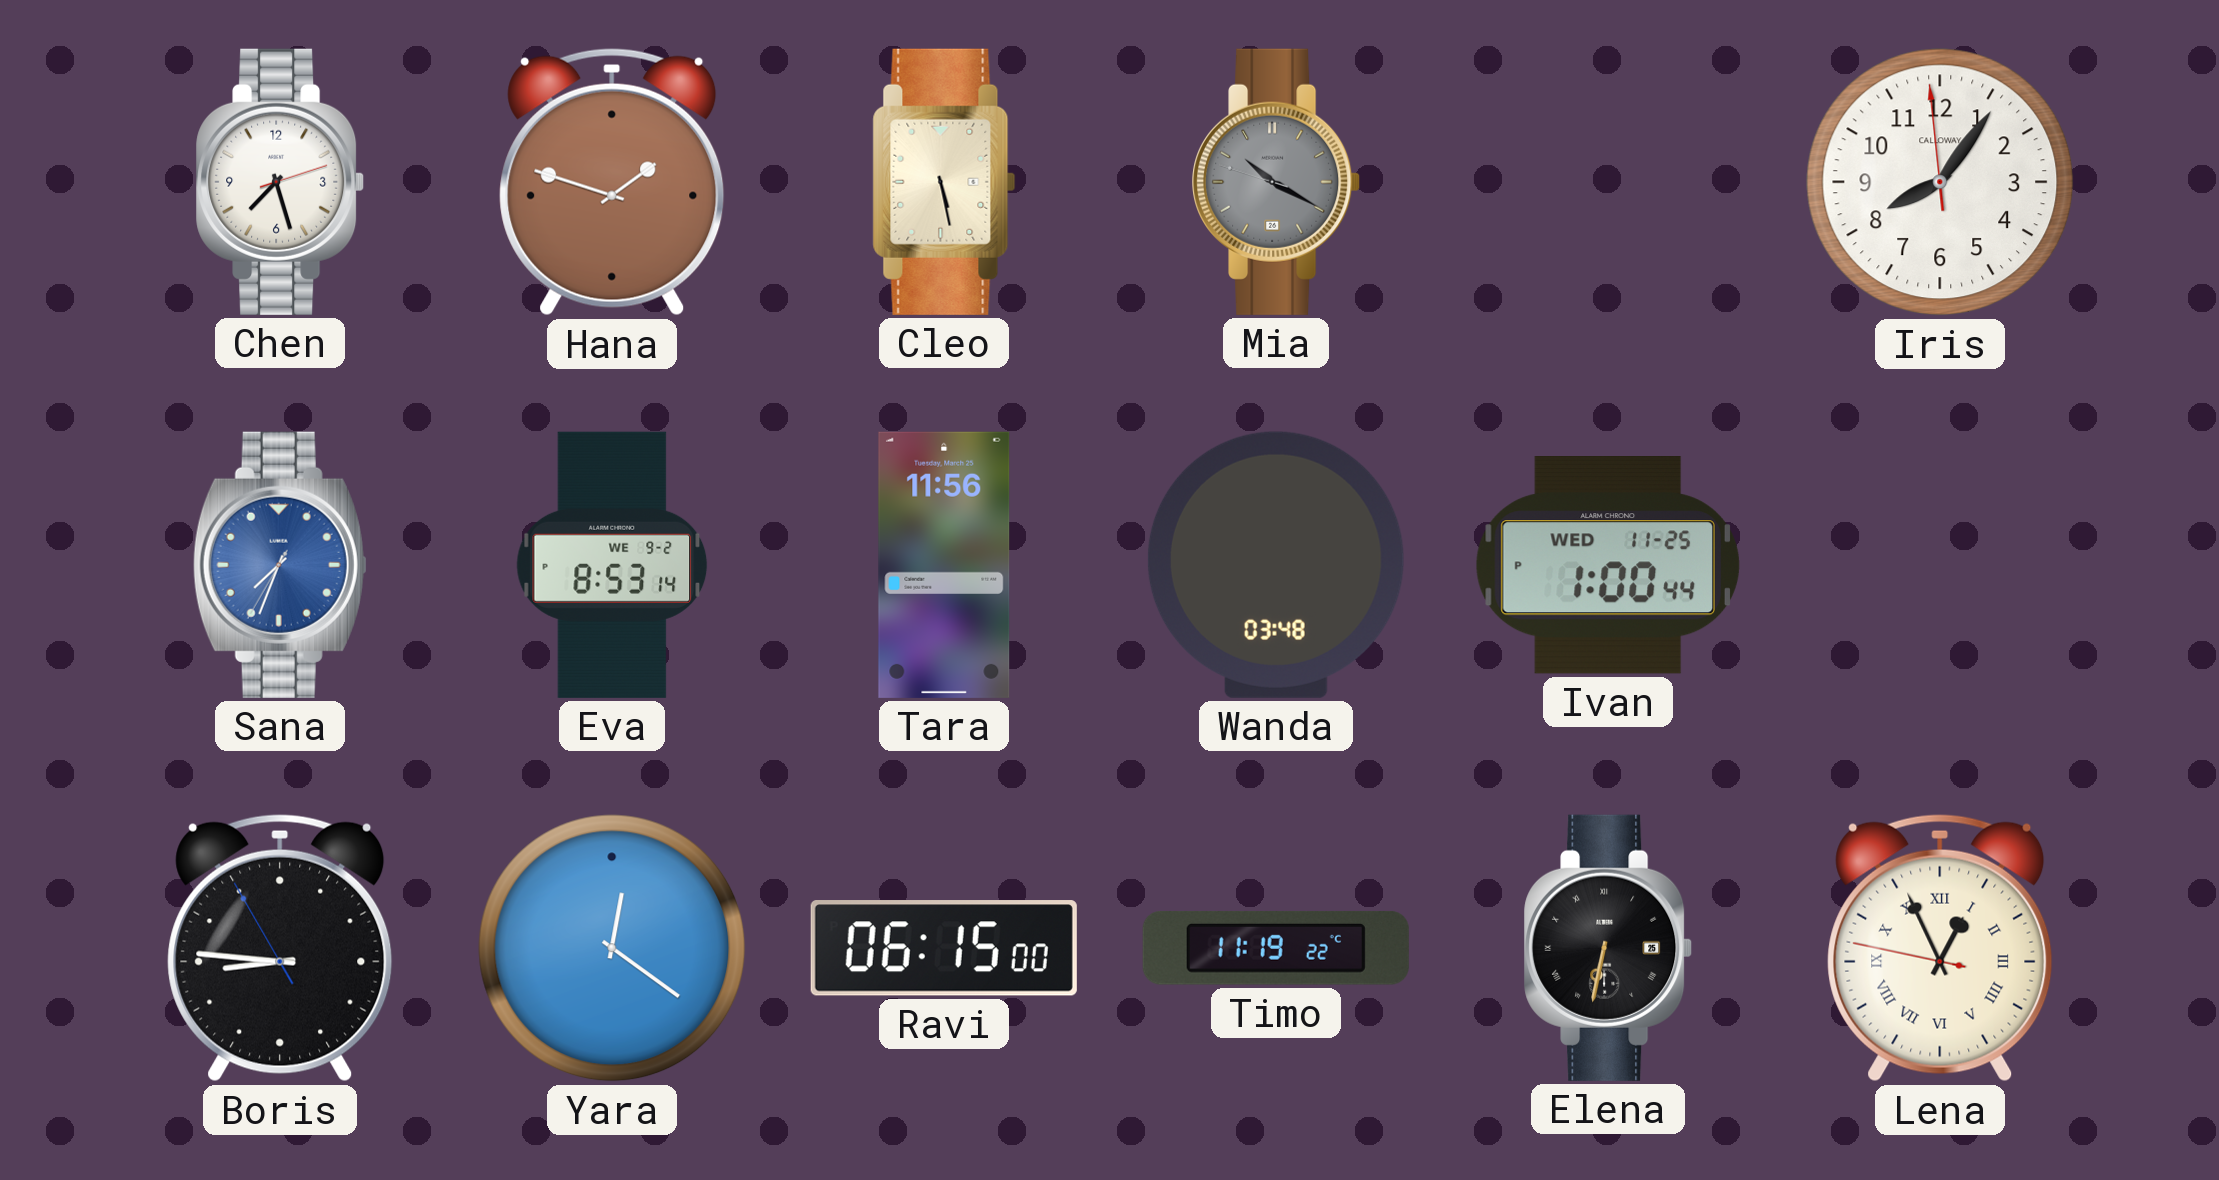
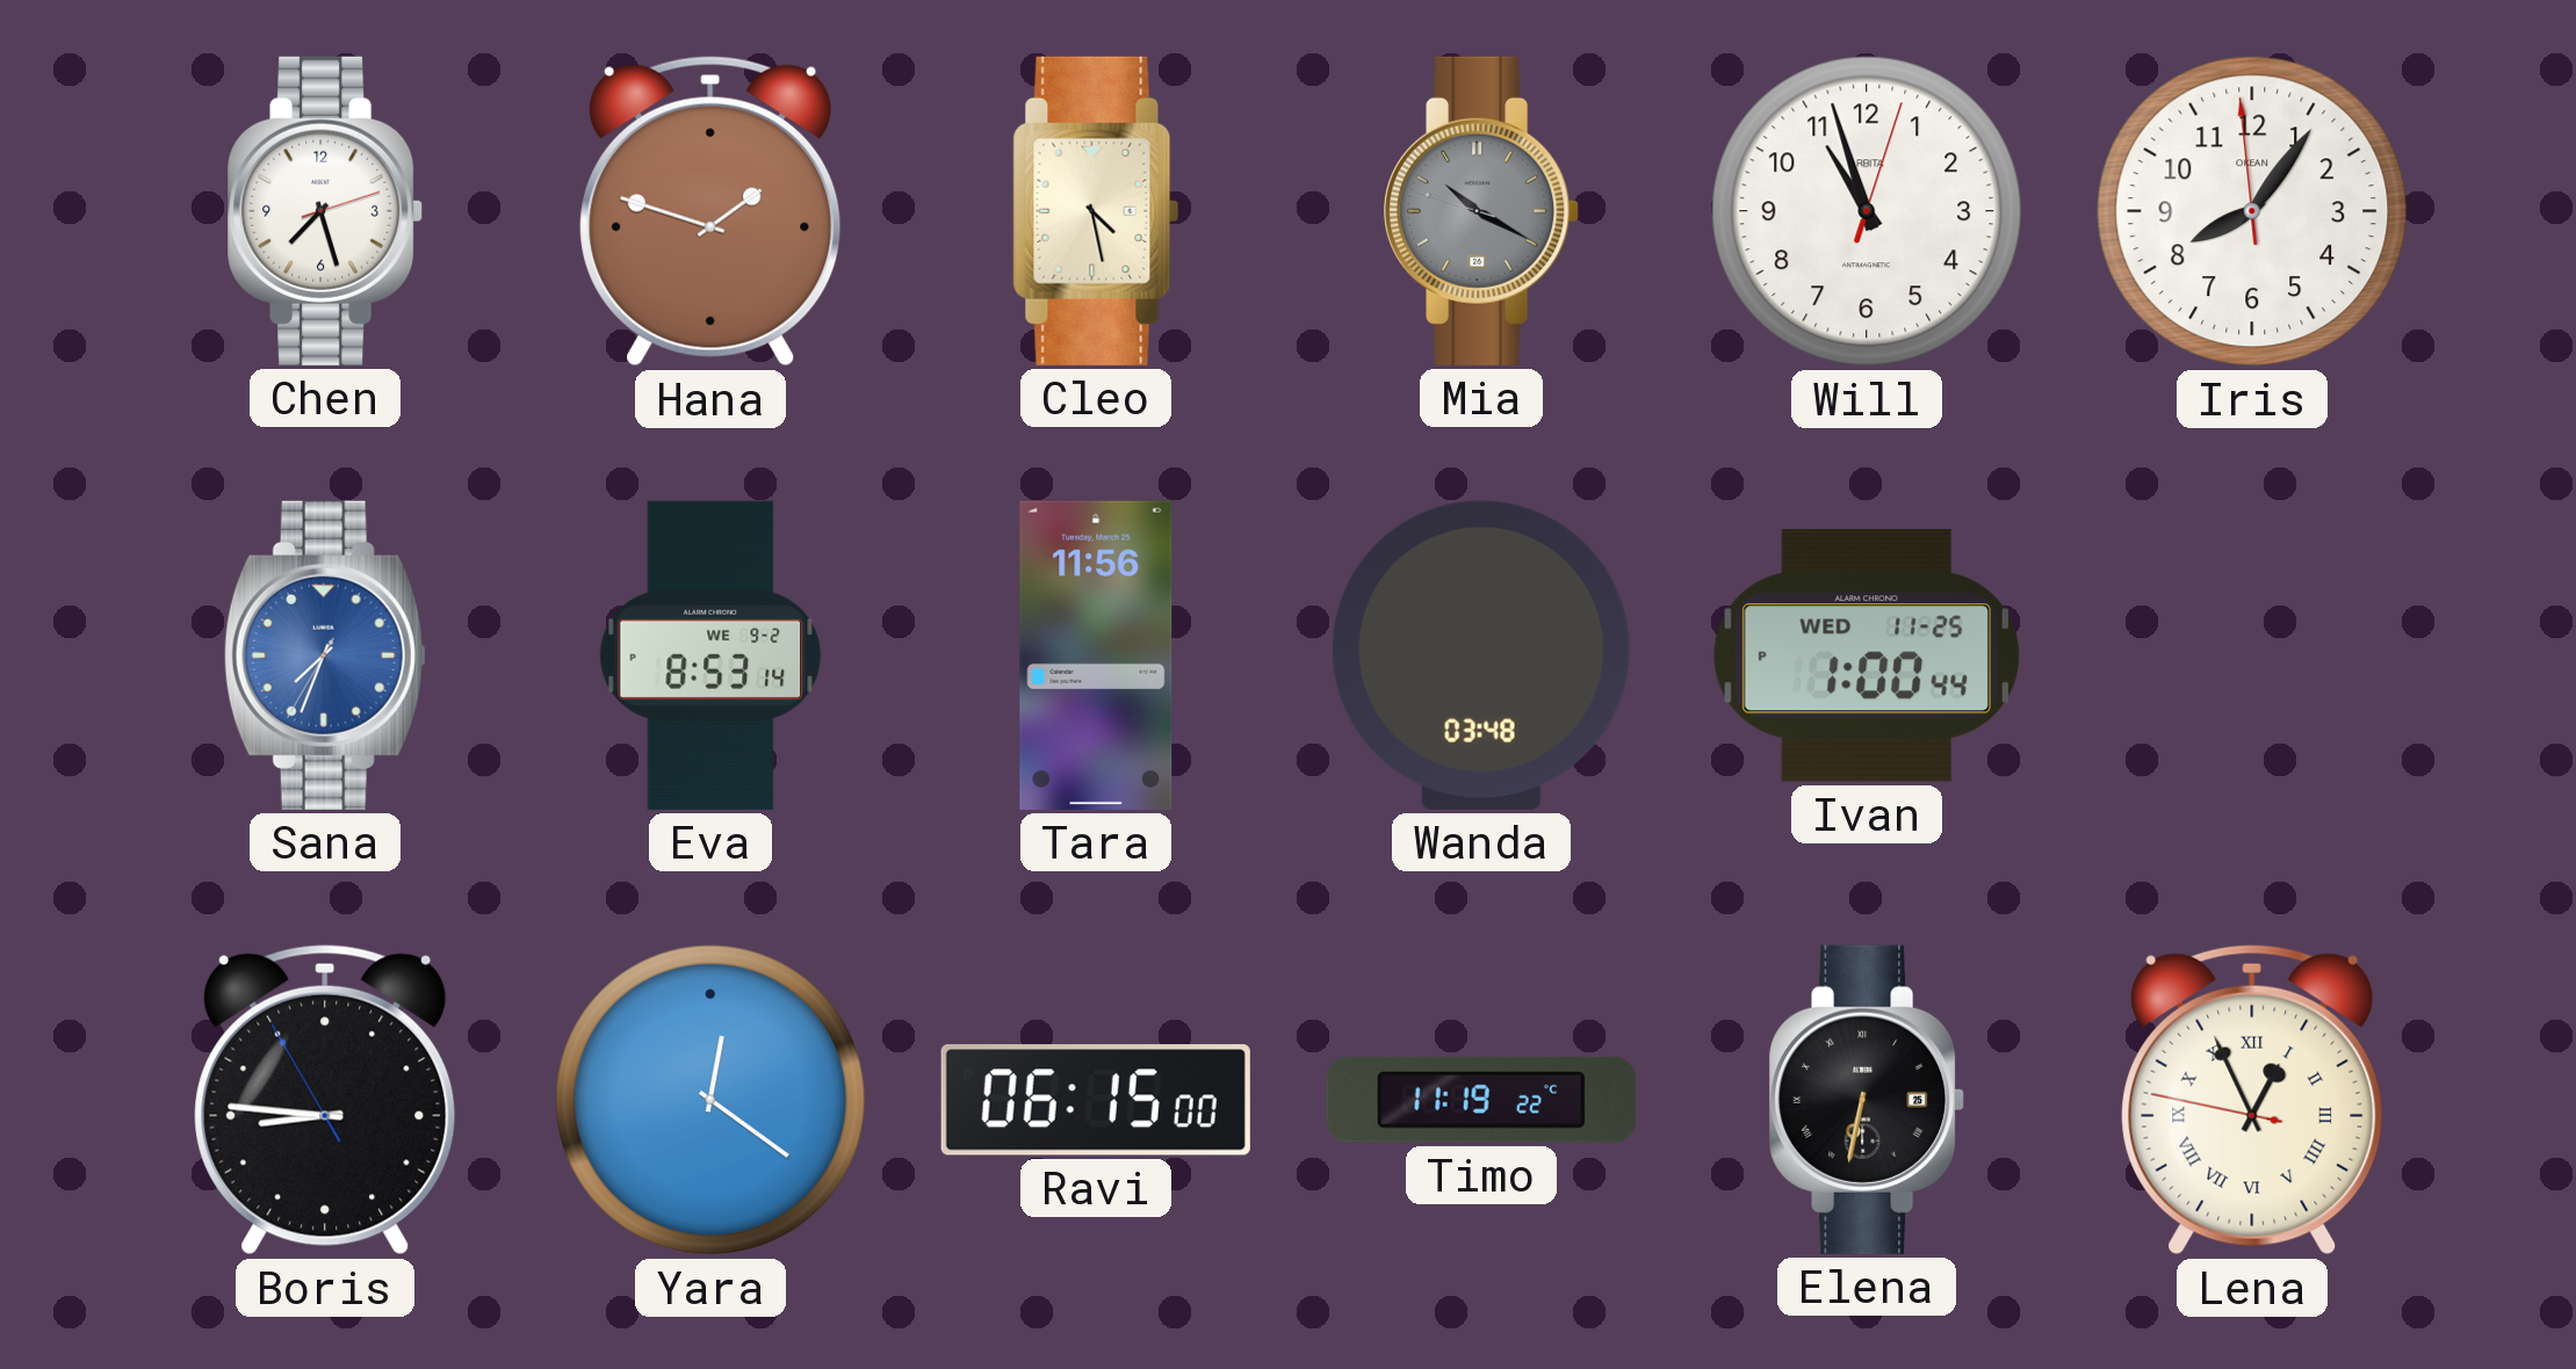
Cleo: 5:28 -> 4:28
Will: none -> 10:57
Iris brand: CALLOWAY -> OKEAN
